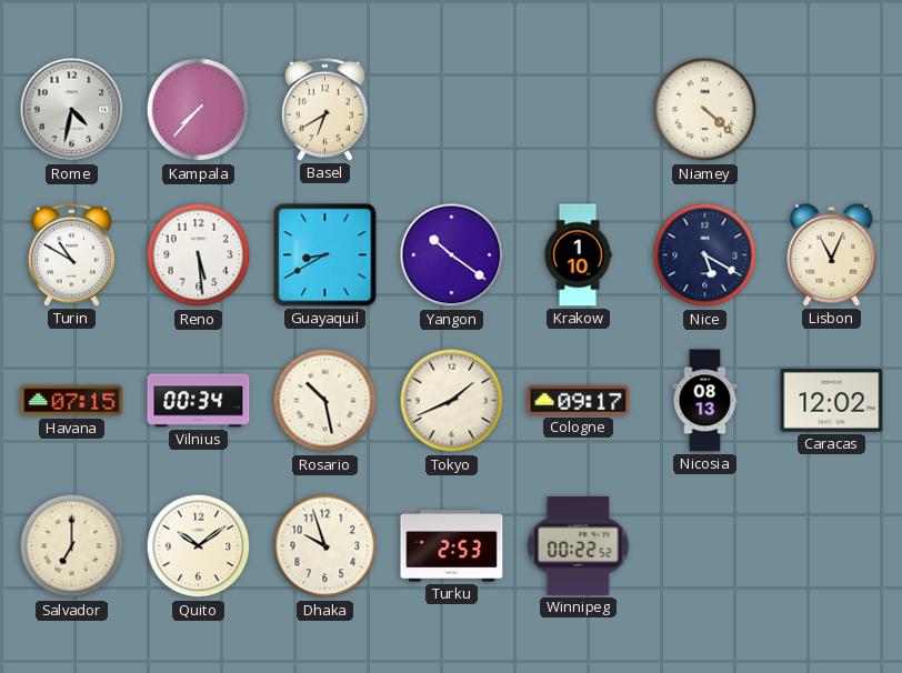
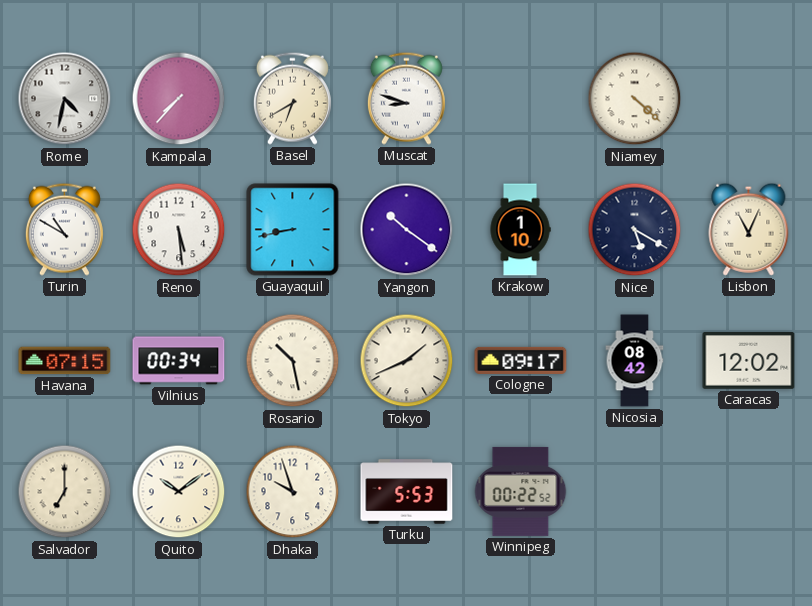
Muscat: none -> 8:48
Guayaquil: 8:40 -> 8:43
Nicosia: 08:13 -> 08:42
Turku: 2:53 -> 5:53
